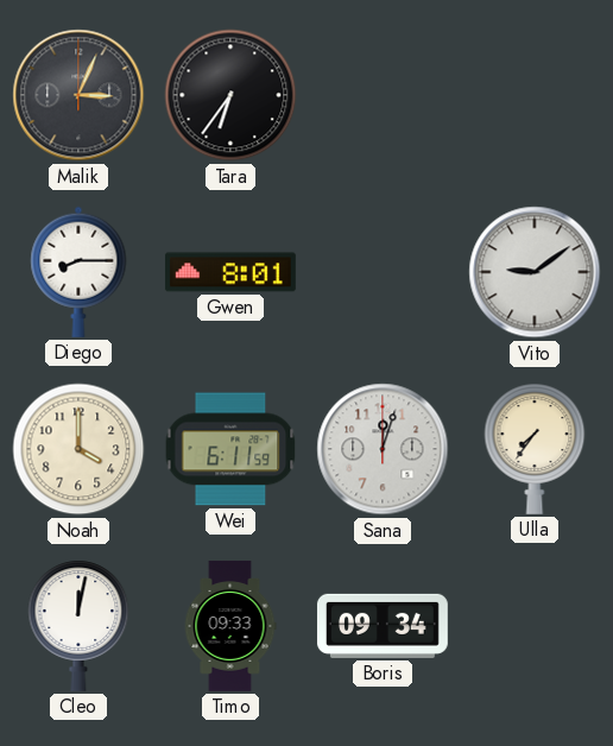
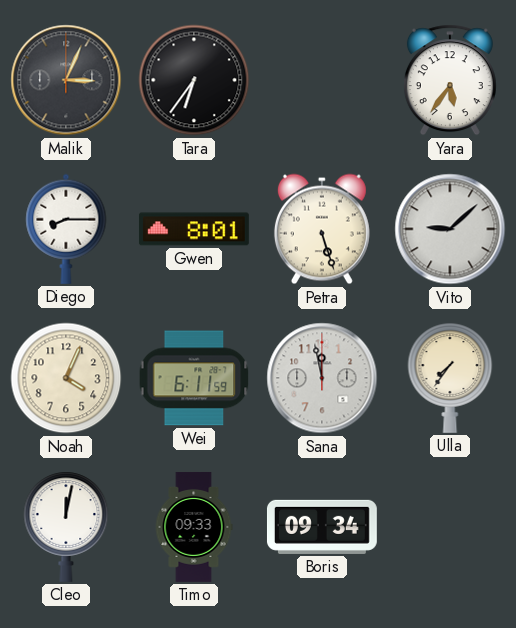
Yara: none -> 5:36
Petra: none -> 5:27
Vito: 9:09 -> 9:08
Noah: 4:00 -> 4:04
Sana: 12:03 -> 11:58
